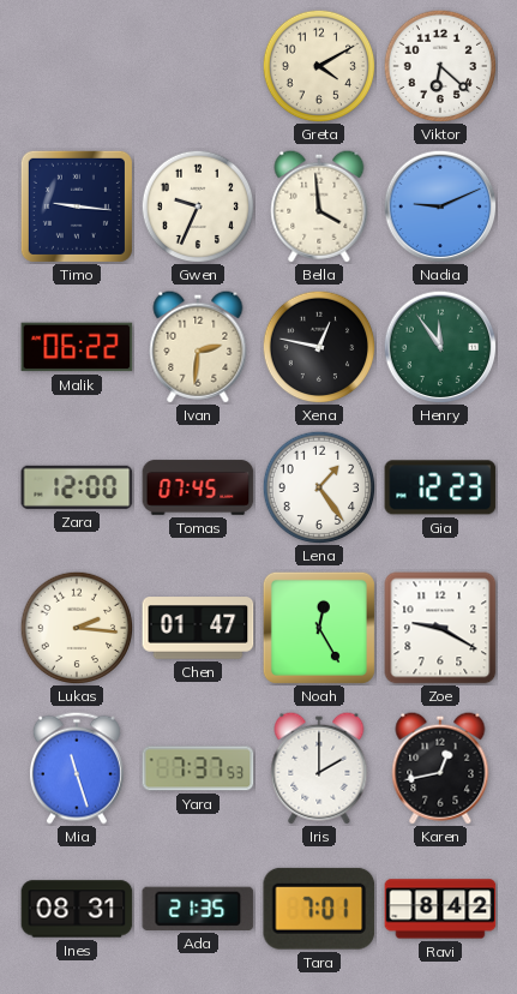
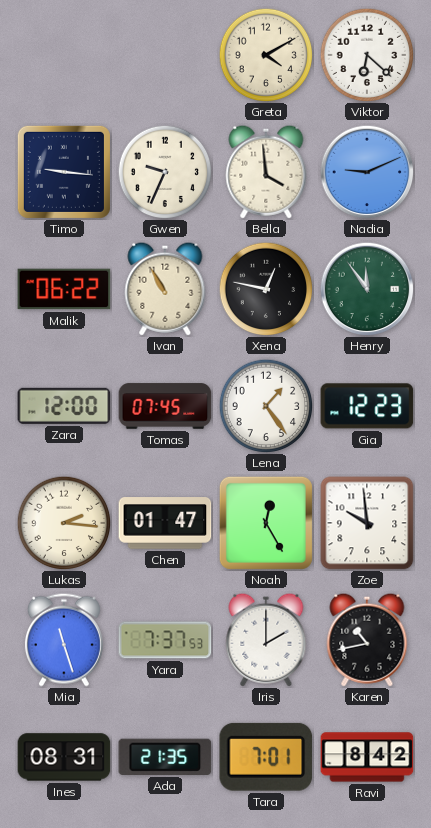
Ivan: 2:31 -> 10:55
Zoe: 9:20 -> 9:59
Karen: 12:43 -> 10:43
